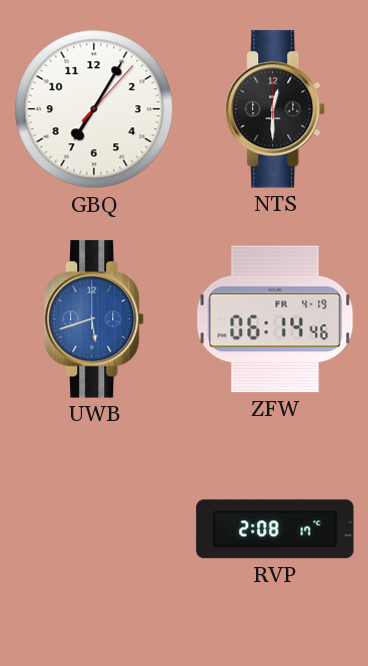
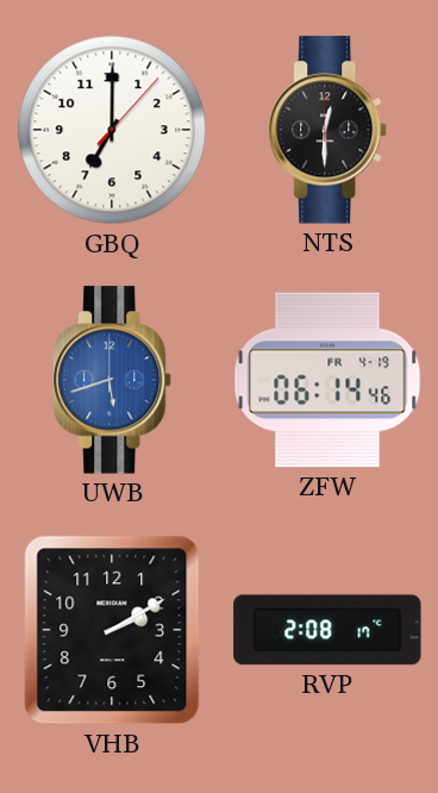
GBQ: 7:05 -> 7:00
VHB: none -> 2:10
